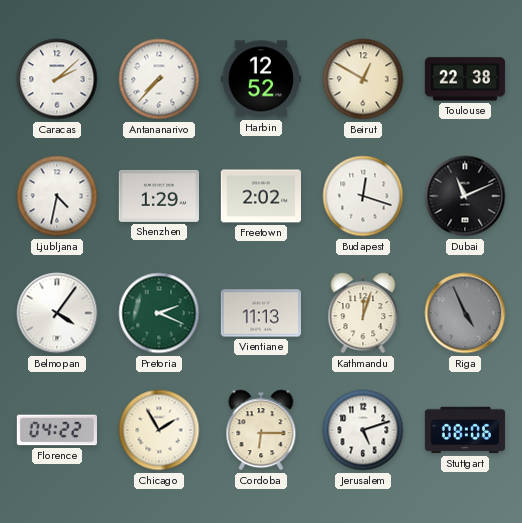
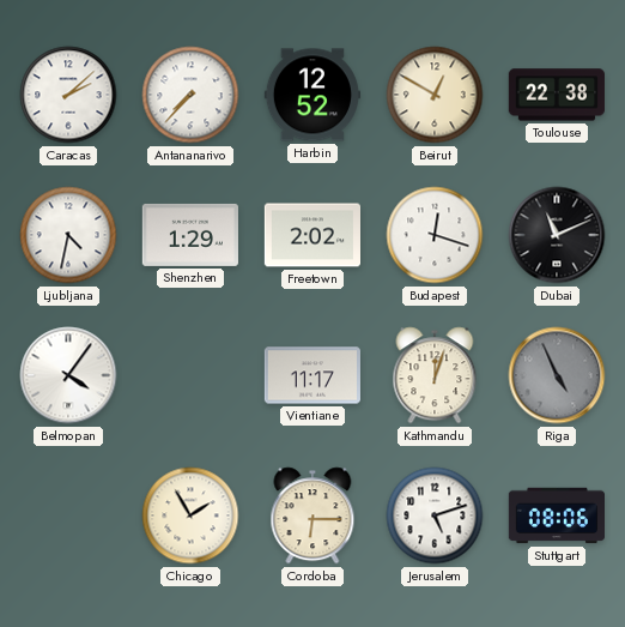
Pretoria: 2:19 -> none
Vientiane: 11:13 -> 11:17
Florence: 04:22 -> none
